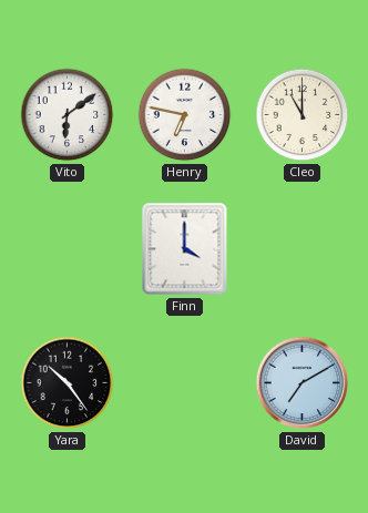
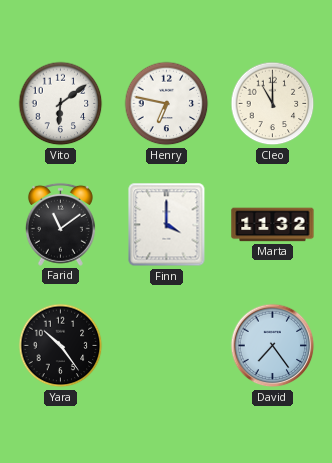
Farid: none -> 11:09
Marta: none -> 11:32
David: 7:10 -> 7:24
